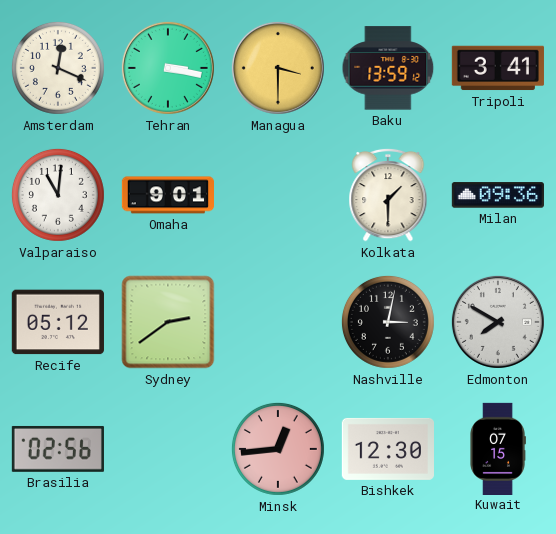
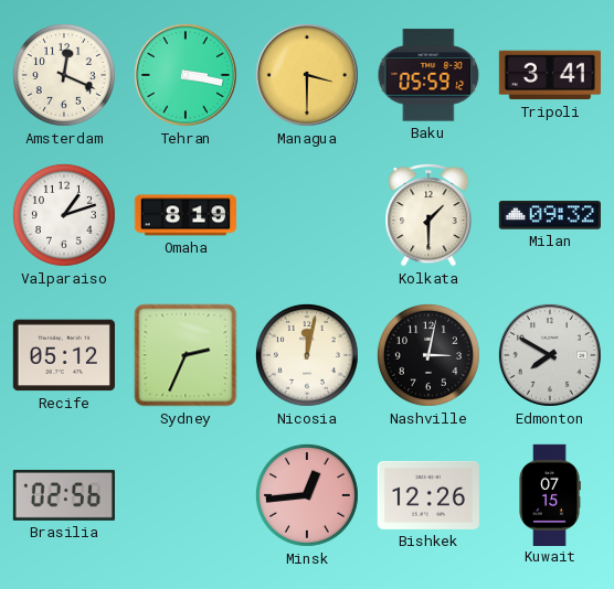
Baku: 13:59 -> 05:59
Valparaiso: 11:01 -> 1:12
Omaha: 9:01 -> 8:19
Milan: 09:36 -> 09:32
Sydney: 2:39 -> 2:34
Nicosia: none -> 12:02
Bishkek: 12:30 -> 12:26
